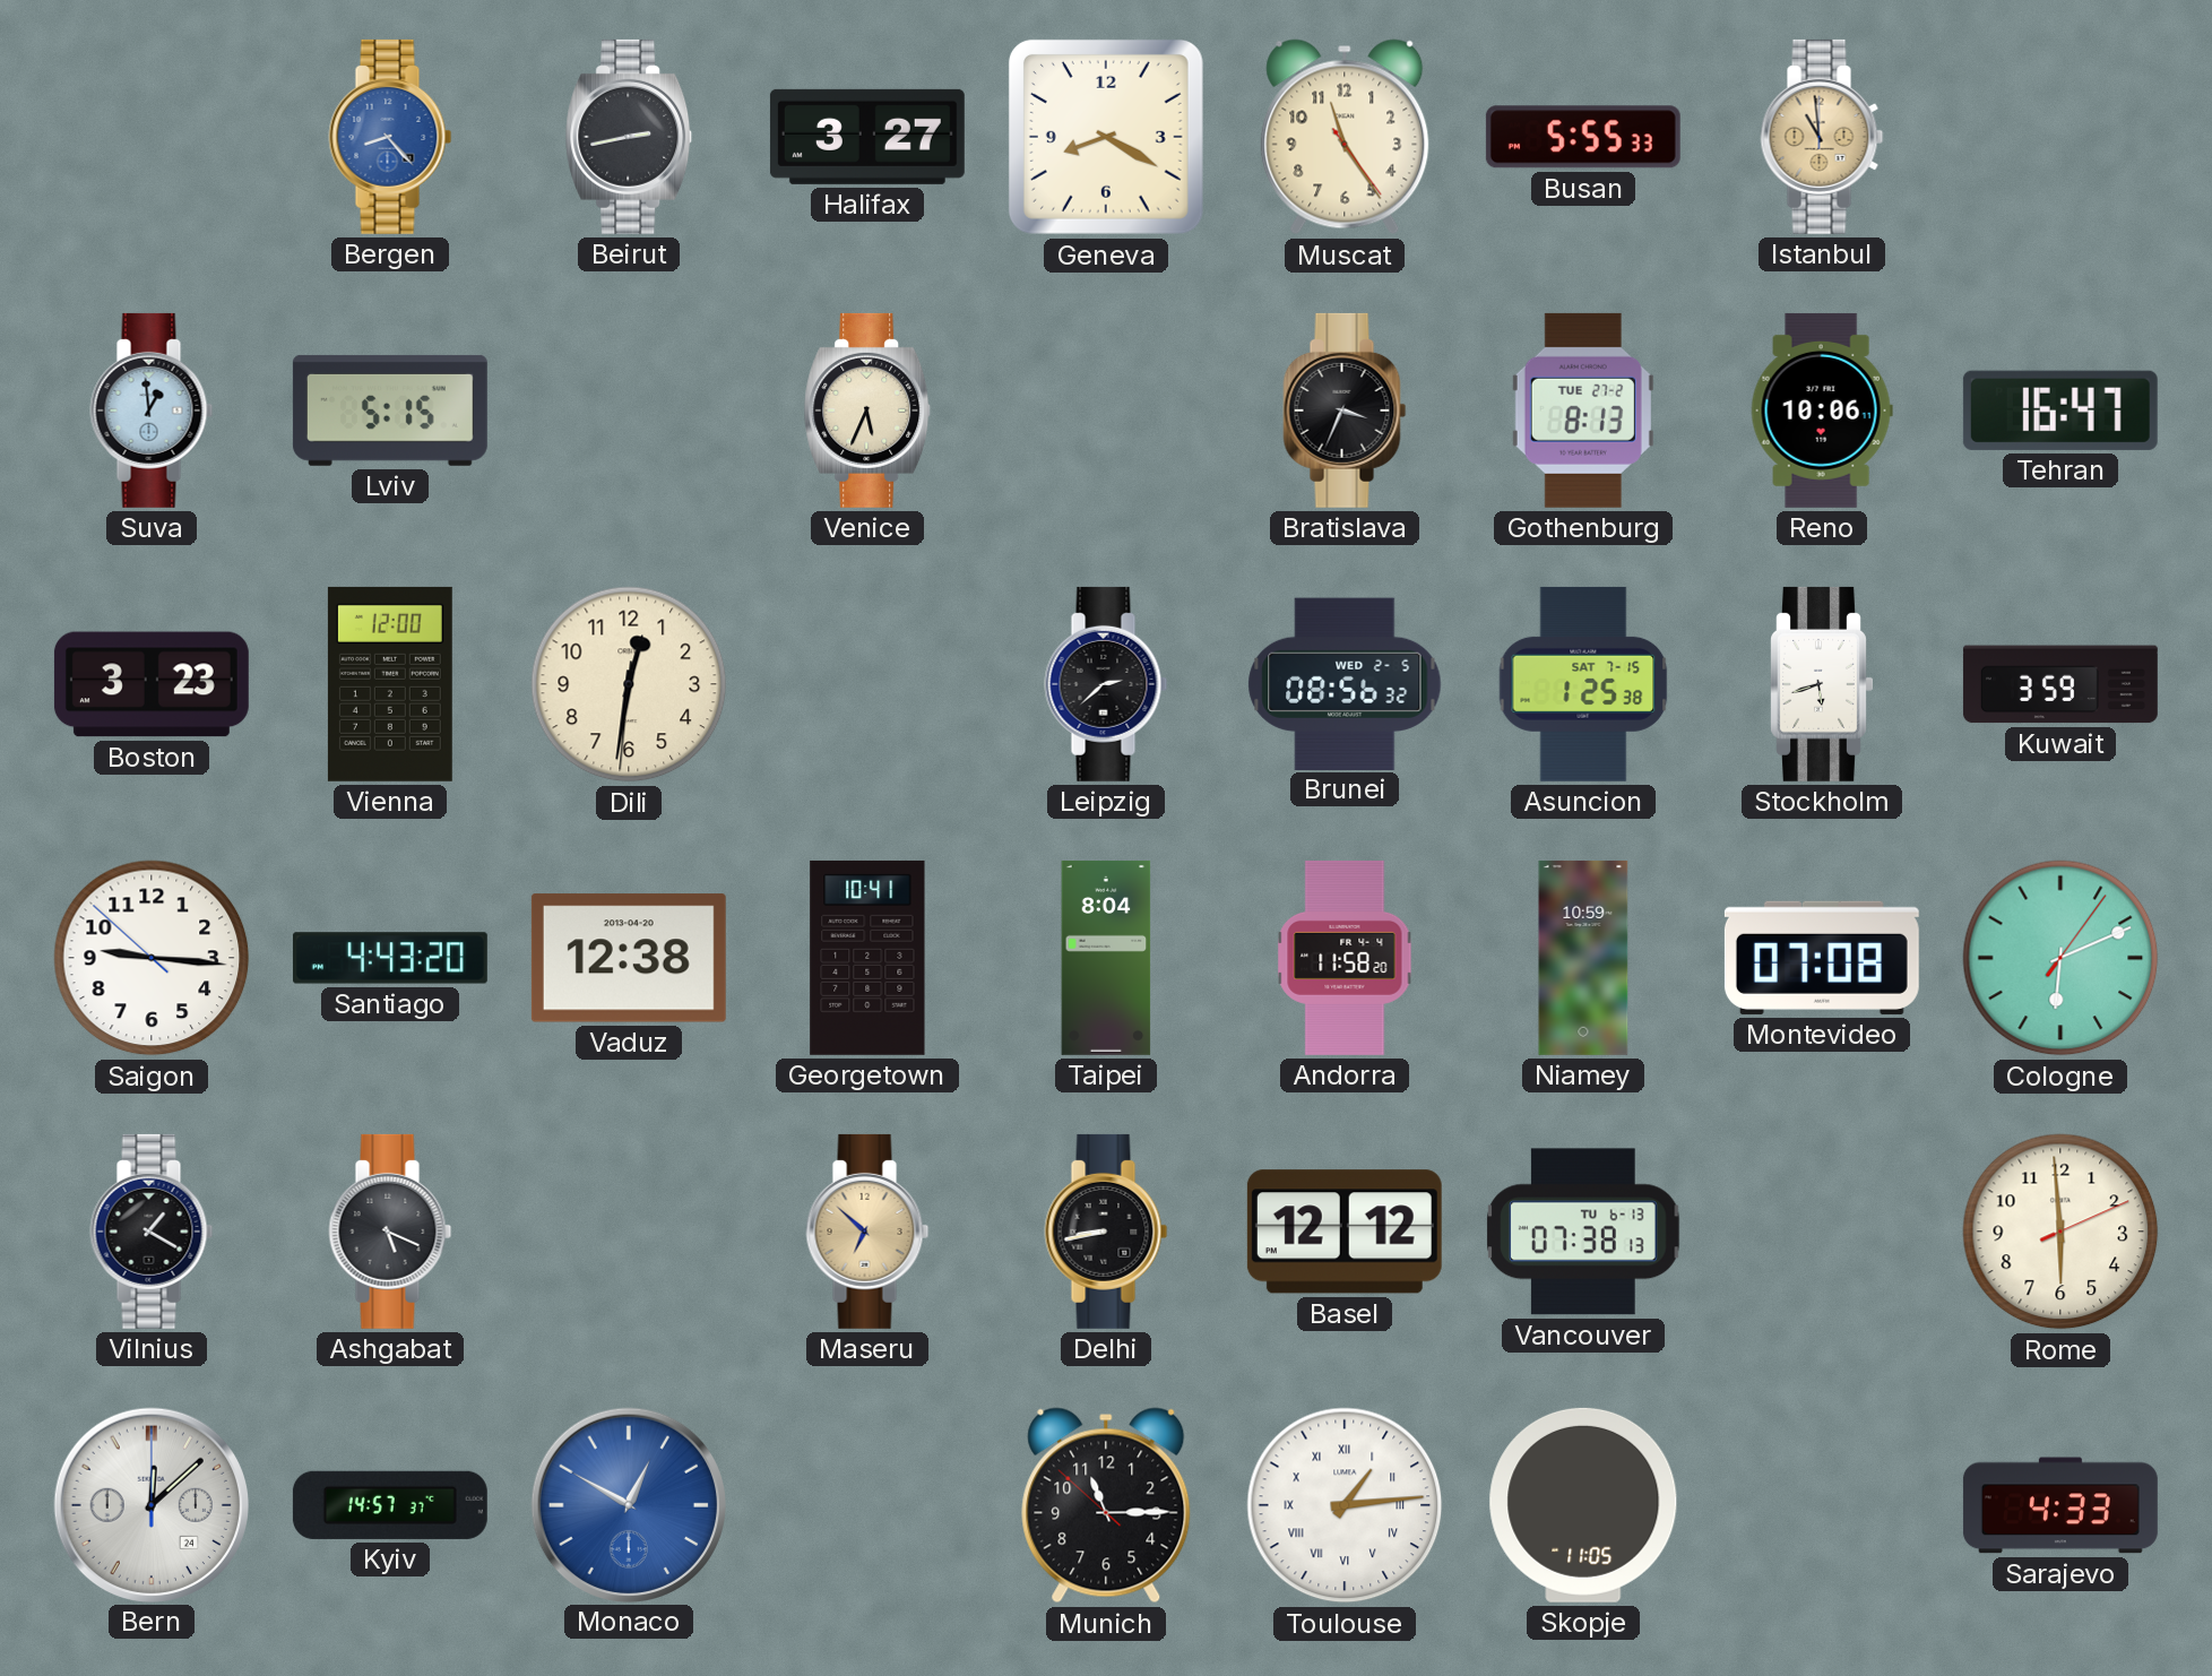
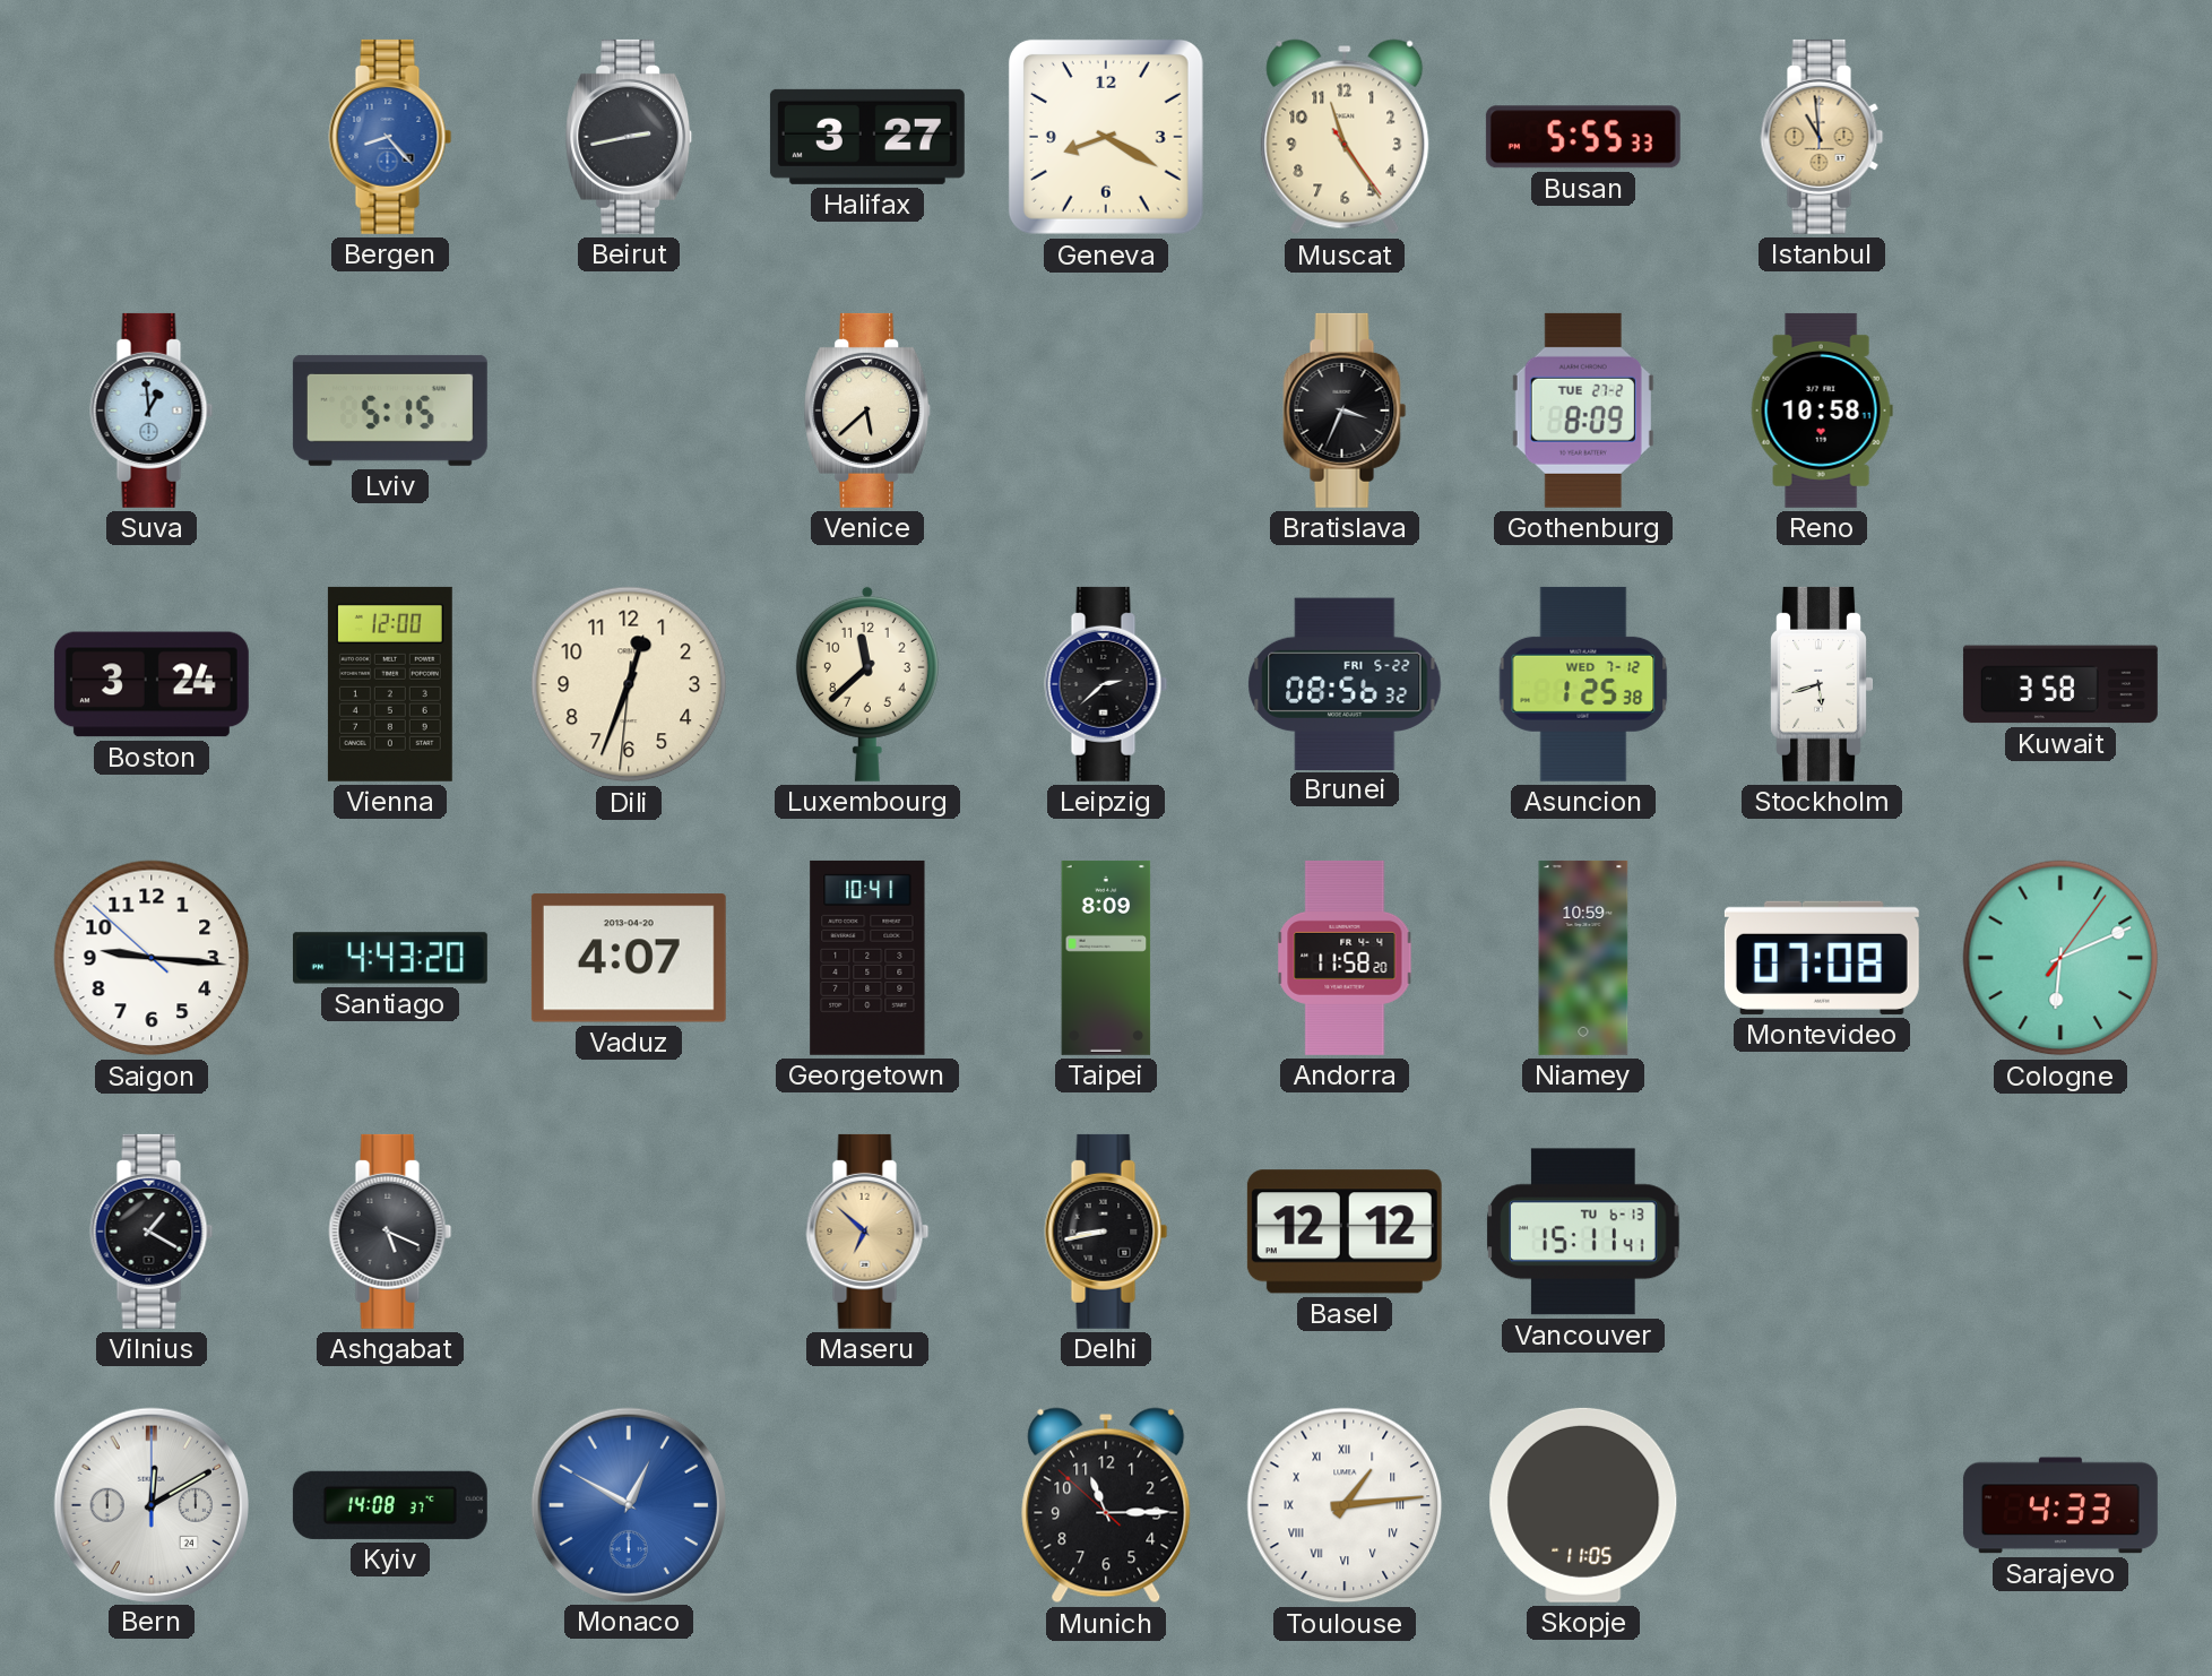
Venice: 5:34 -> 5:38
Gothenburg: 8:13 -> 8:09
Reno: 10:06 -> 10:58
Tehran: 16:47 -> none
Boston: 3:23 -> 3:24
Dili: 12:31 -> 12:33
Luxembourg: none -> 11:38
Brunei date: WED 2-5 -> FRI 5-22
Asuncion date: SAT 7-15 -> WED 7-12
Kuwait: 3:59 -> 3:58
Vaduz: 12:38 -> 4:07
Taipei: 8:04 -> 8:09
Vancouver: 07:38 -> 15:11
Rome: 5:59 -> none
Bern: 12:08 -> 12:10
Kyiv: 14:57 -> 14:08
